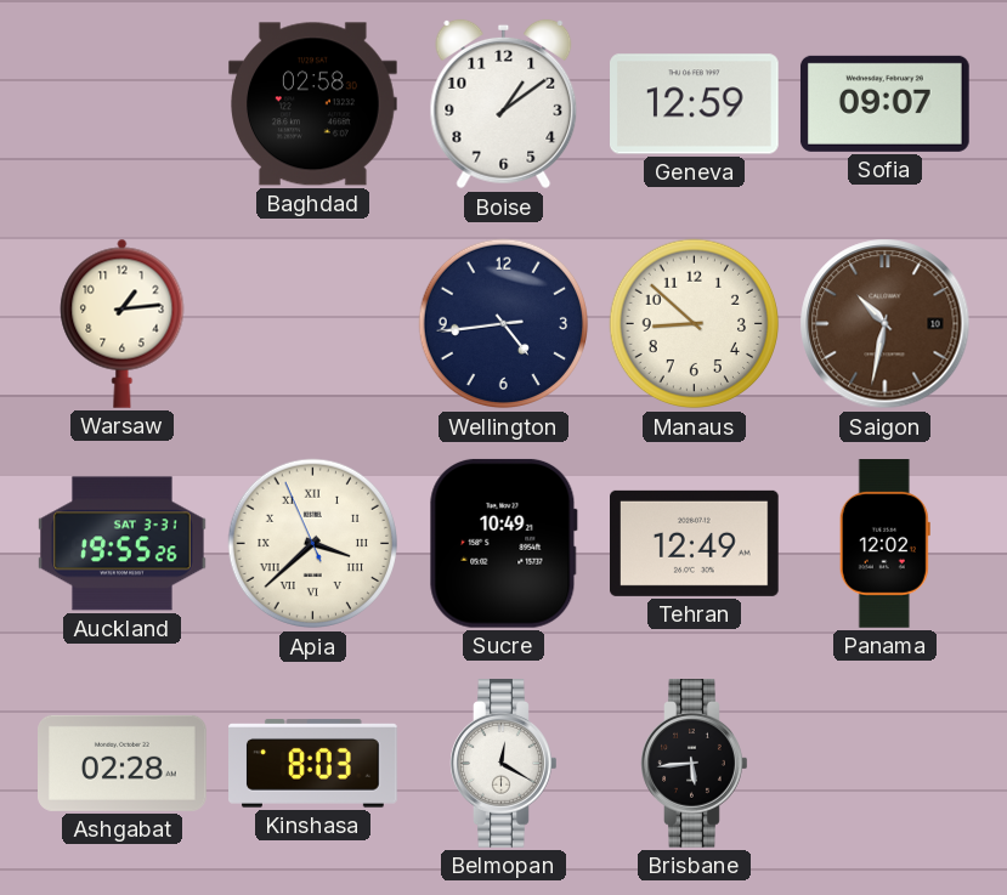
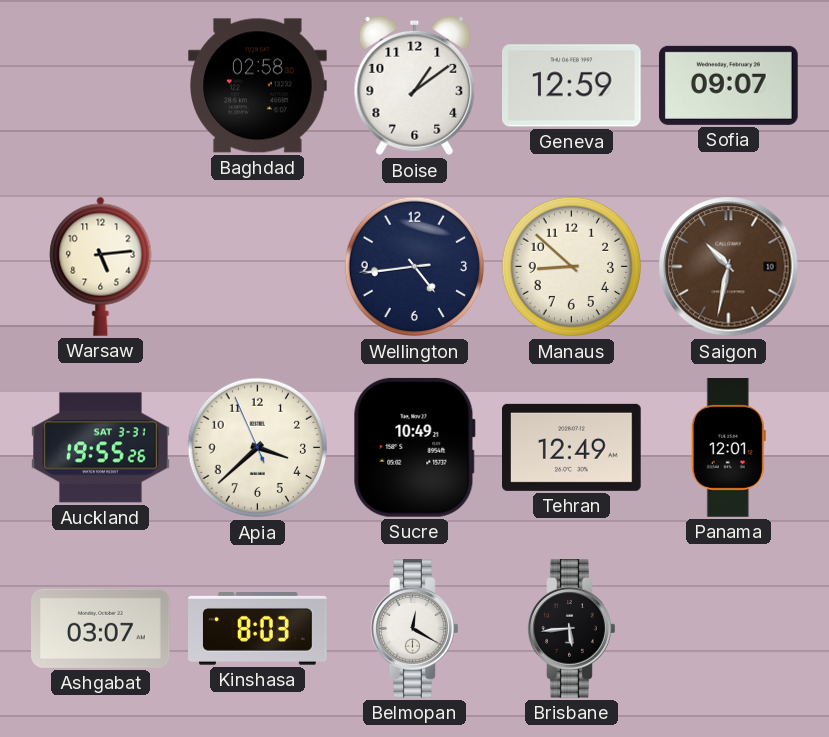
Warsaw: 1:14 -> 5:14
Apia numerals: Roman -> Arabic
Panama: 12:02 -> 12:01
Ashgabat: 02:28 -> 03:07
